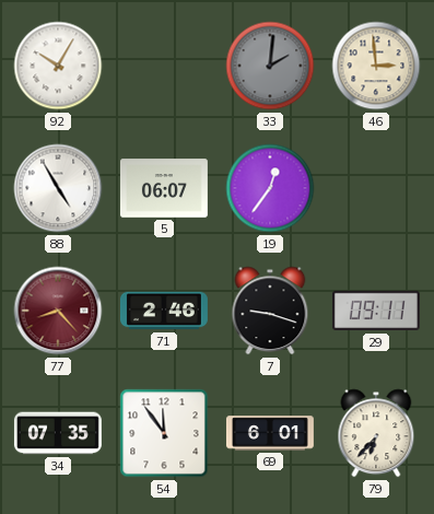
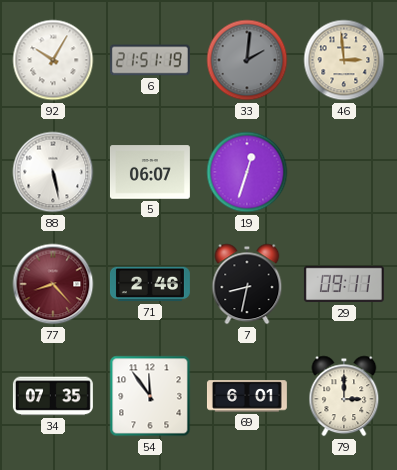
6: none -> 21:51
88: 4:55 -> 5:28
19: 12:36 -> 12:33
7: 9:18 -> 8:32
79: 6:37 -> 3:00
